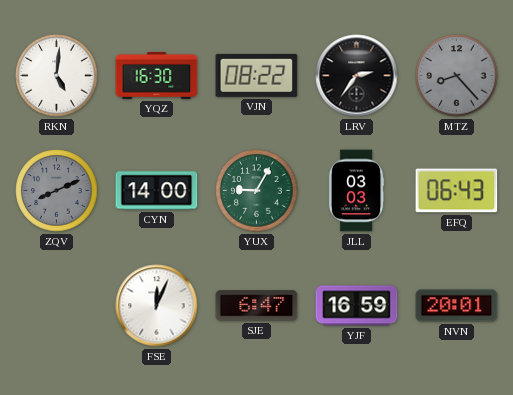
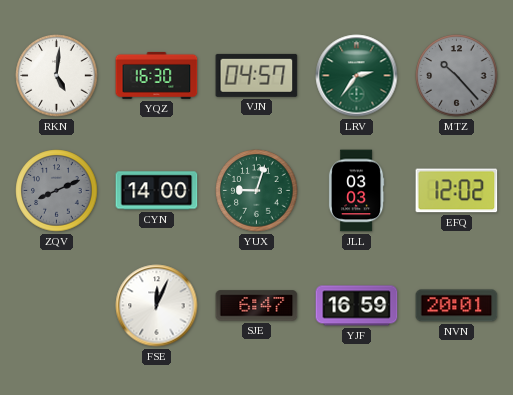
VJN: 08:22 -> 04:57
LRV dial: black -> green
MTZ: 8:23 -> 10:23
YUX: 9:05 -> 9:03
EFQ: 06:43 -> 12:02
